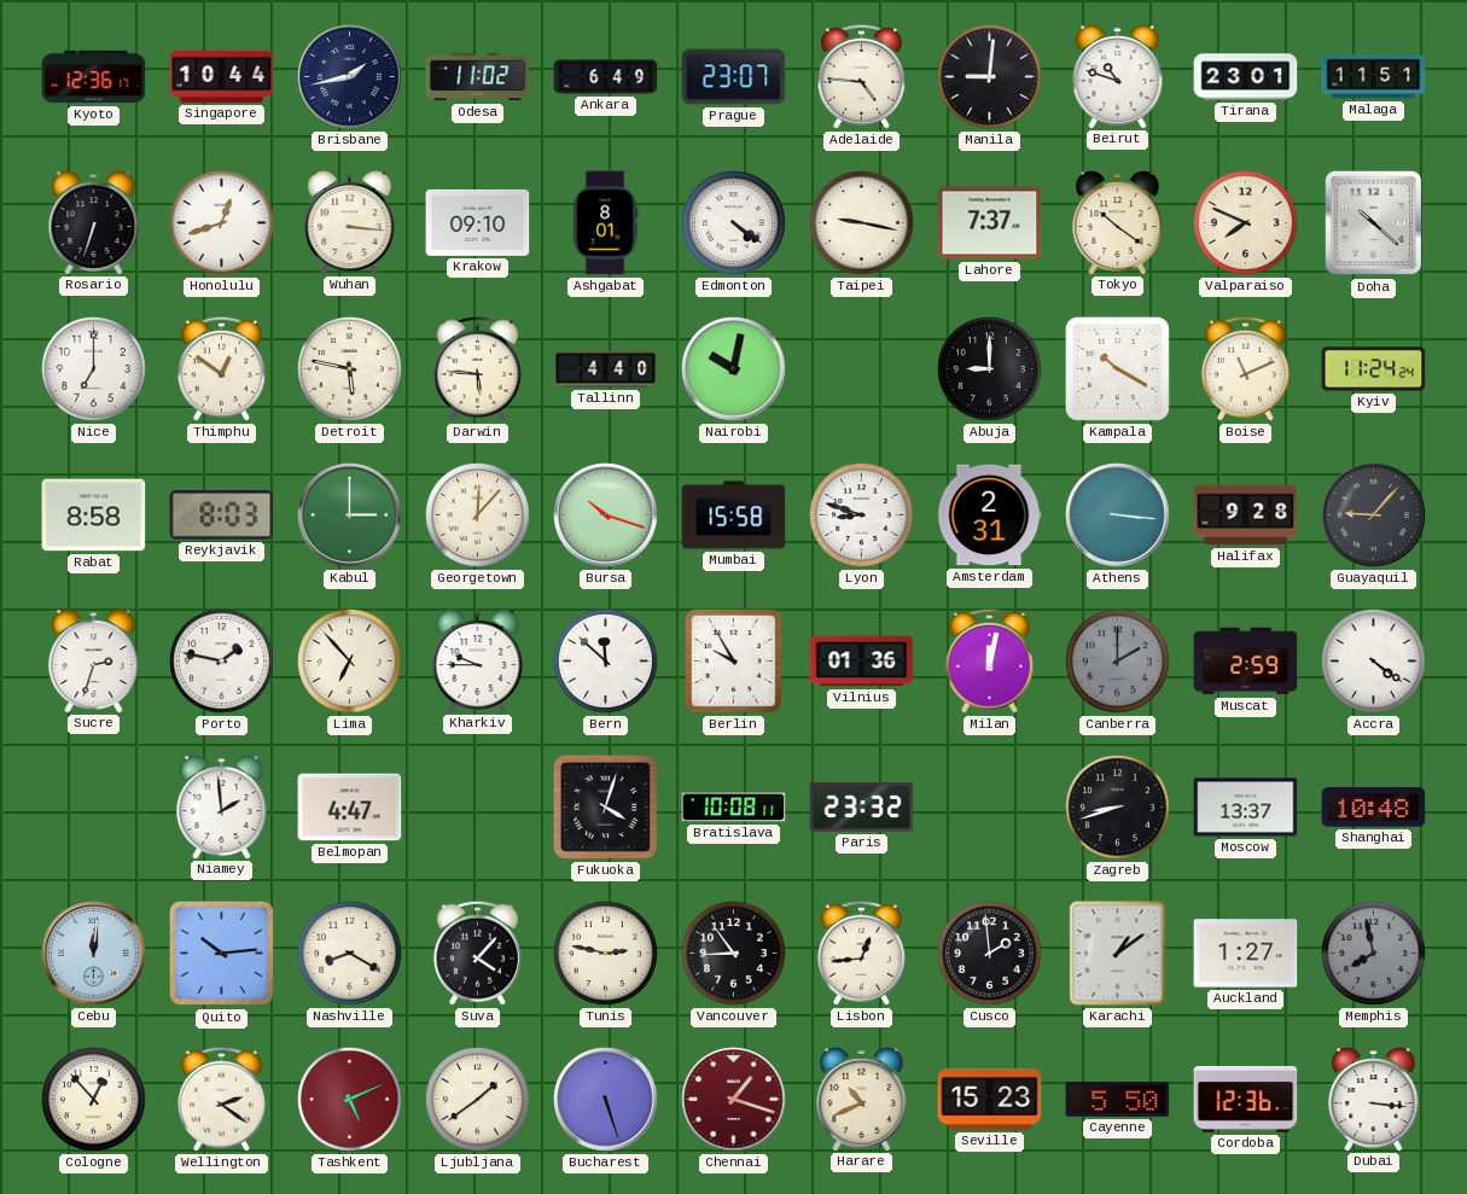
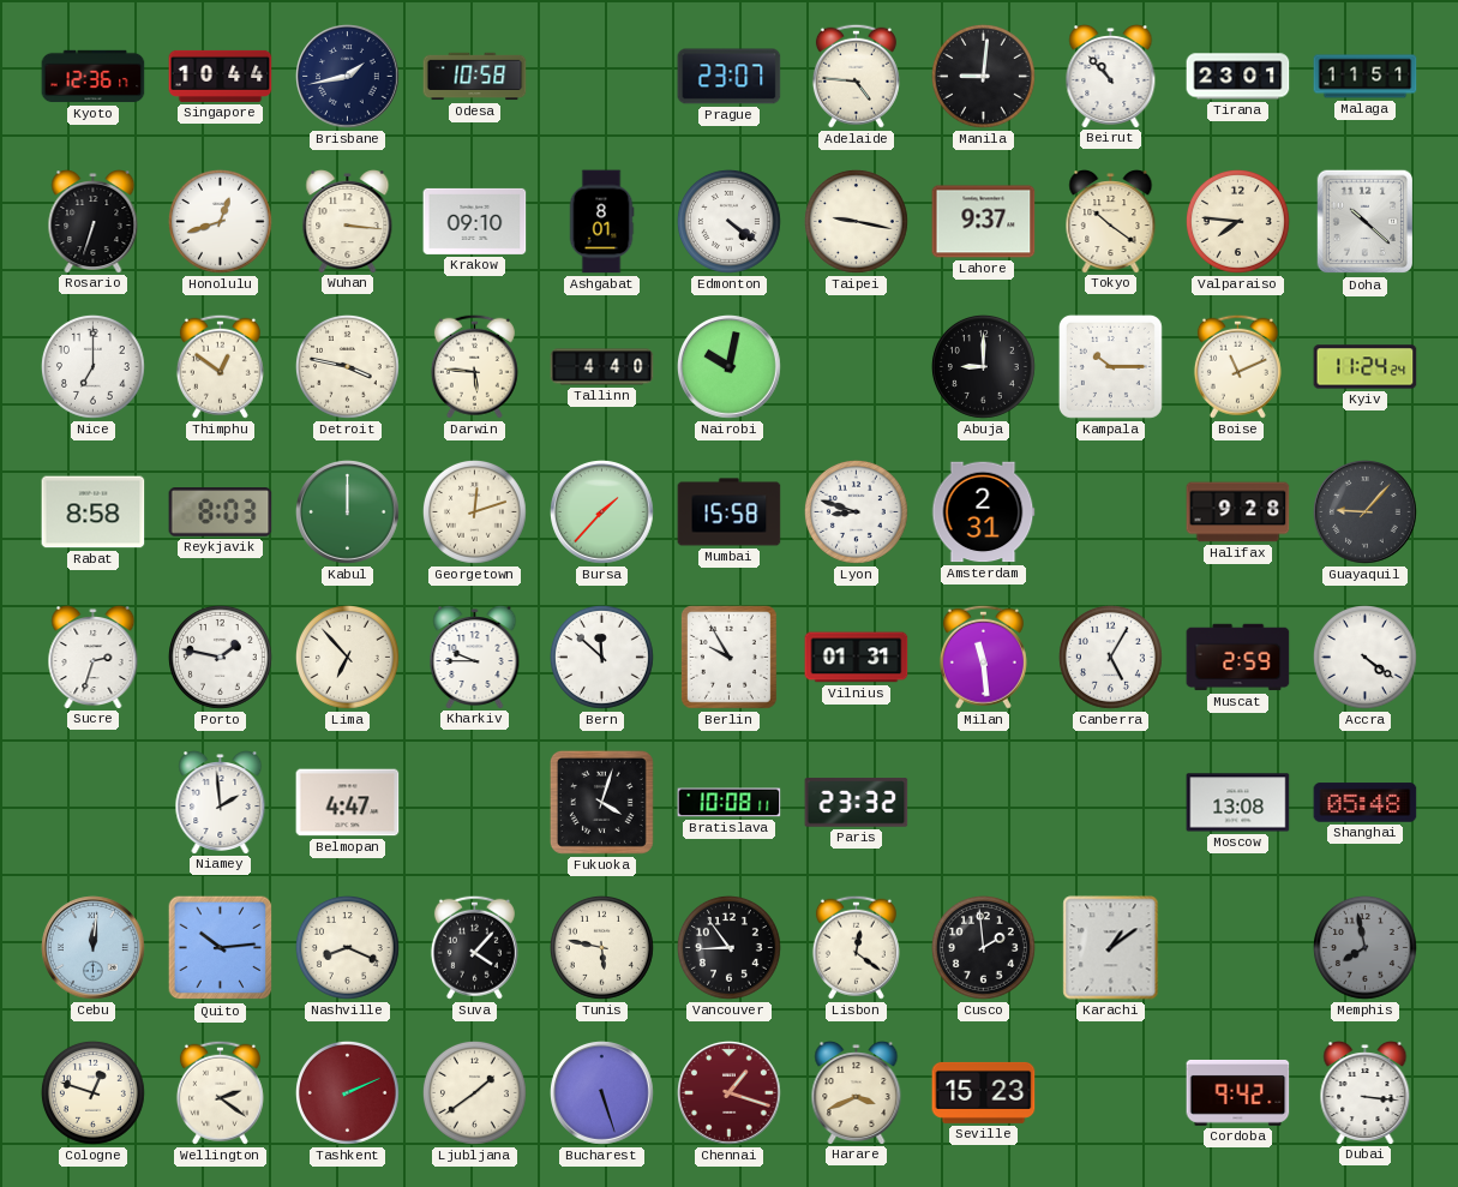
Odesa: 11:02 -> 10:58
Ankara: 6:49 -> none
Beirut: 10:48 -> 10:53
Lahore: 7:37 -> 9:37
Valparaiso: 7:49 -> 7:46
Detroit: 5:47 -> 3:47
Kampala: 10:20 -> 10:15
Kabul: 3:00 -> 12:00
Georgetown: 12:07 -> 12:12
Bursa: 10:18 -> 1:37
Athens: 3:16 -> none
Vilnius: 01:36 -> 01:31
Milan: 12:02 -> 11:29
Canberra: 2:00 -> 5:05
Canberra dial: grey -> white
Zagreb: 8:42 -> none
Moscow: 13:37 -> 13:08
Shanghai: 10:48 -> 05:48
Nashville: 8:20 -> 8:19
Tunis: 2:47 -> 5:47
Lisbon: 12:44 -> 12:21
Auckland: 1:27 -> none
Cologne: 12:53 -> 12:48
Tashkent: 5:11 -> 2:11
Harare: 10:41 -> 3:41
Cayenne: 5:50 -> none
Cordoba: 12:36 -> 9:42
